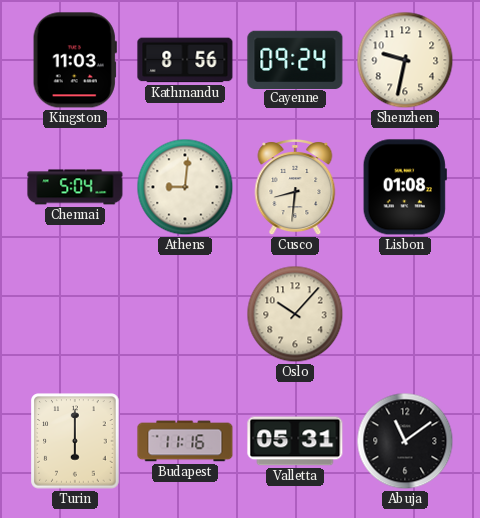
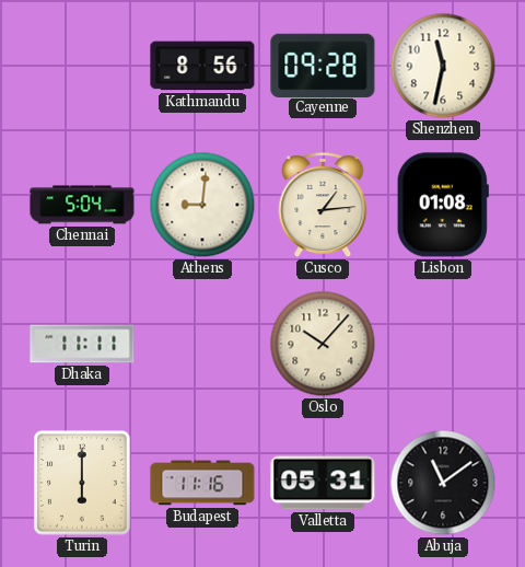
Kingston: 11:03 -> none
Cayenne: 09:24 -> 09:28
Shenzhen: 9:32 -> 11:32
Cusco: 8:31 -> 1:14
Dhaka: none -> 11:11
